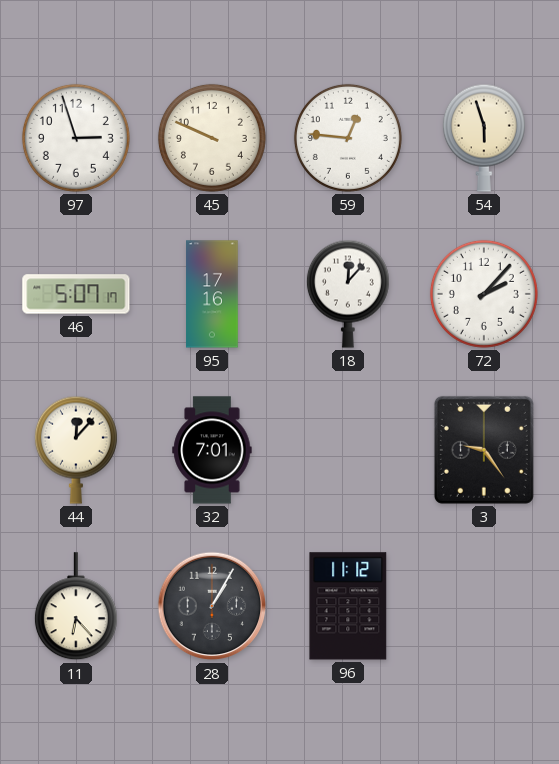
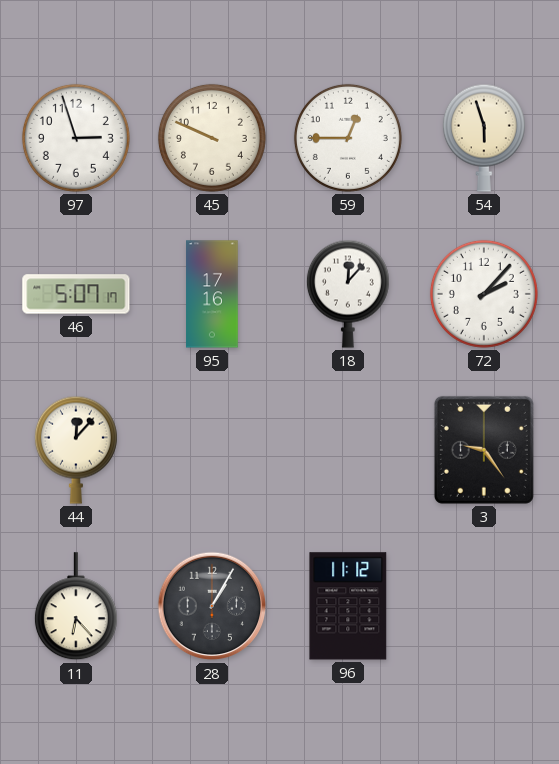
59: 12:46 -> 12:45
32: 7:01 -> none
